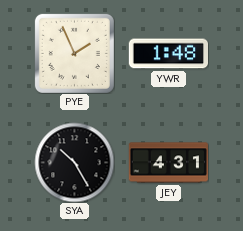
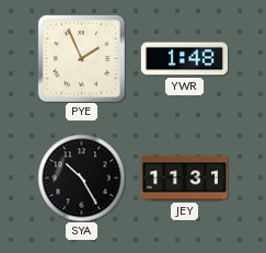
JEY: 4:31 -> 11:31
